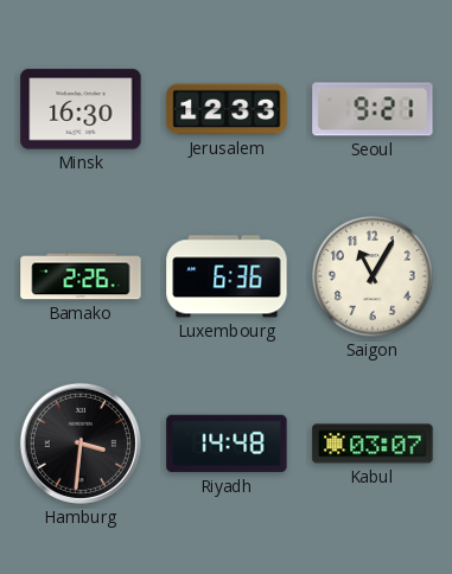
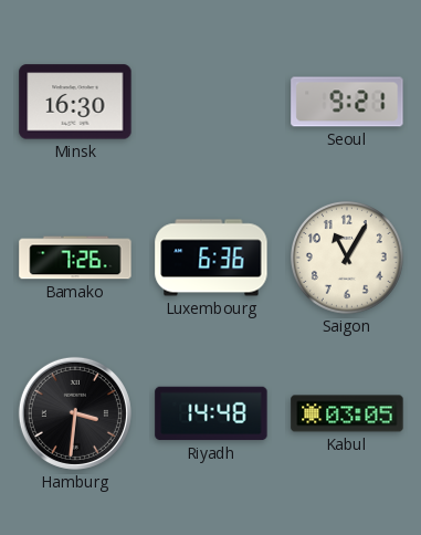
Jerusalem: 12:33 -> none
Bamako: 2:26 -> 7:26
Kabul: 03:07 -> 03:05
